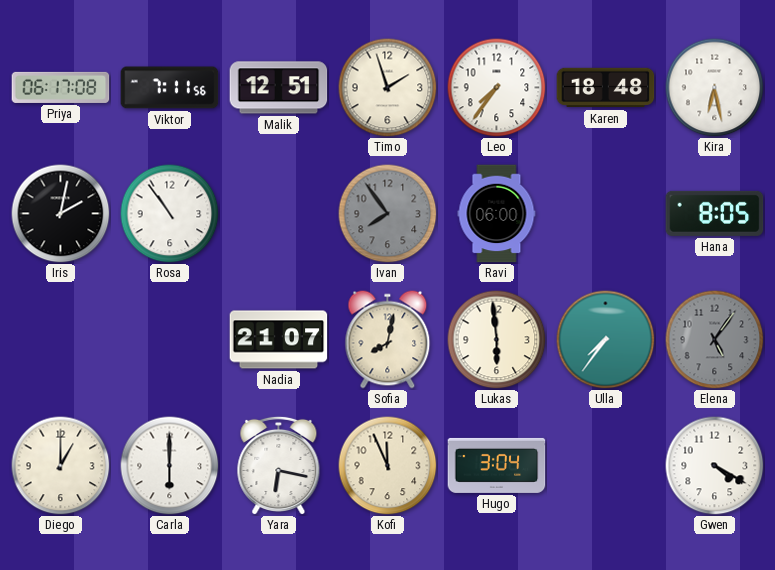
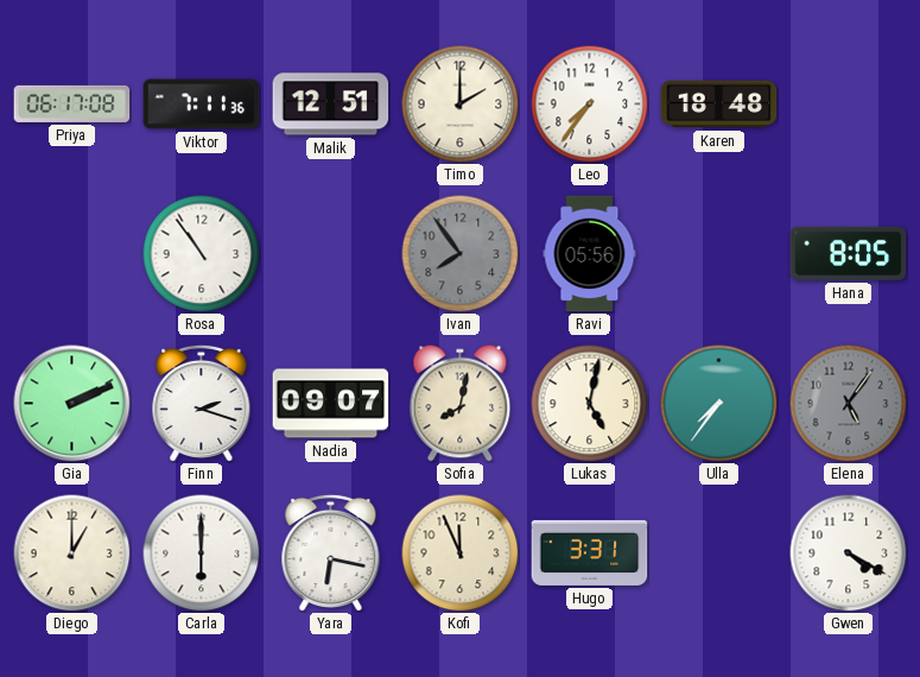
Viktor: 7:11:56 -> 7:11:36
Timo: 1:57 -> 2:00
Kira: 6:28 -> none
Iris: 2:02 -> none
Ravi: 06:00 -> 05:56
Gia: none -> 2:11
Finn: none -> 2:18
Nadia: 21:07 -> 09:07
Lukas: 5:59 -> 5:02
Hugo: 3:04 -> 3:31
